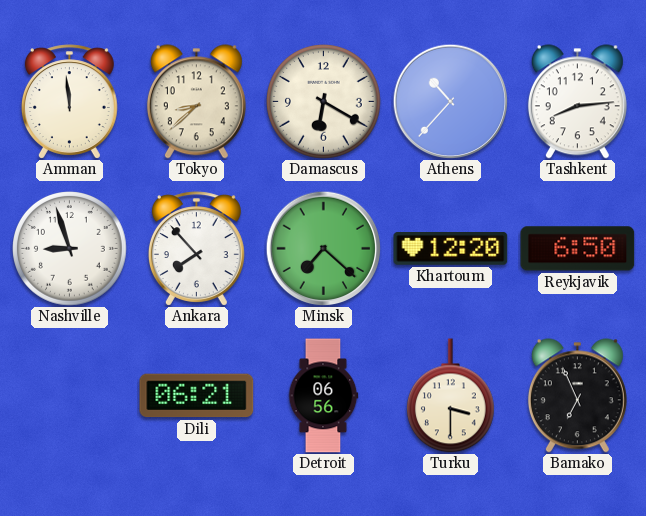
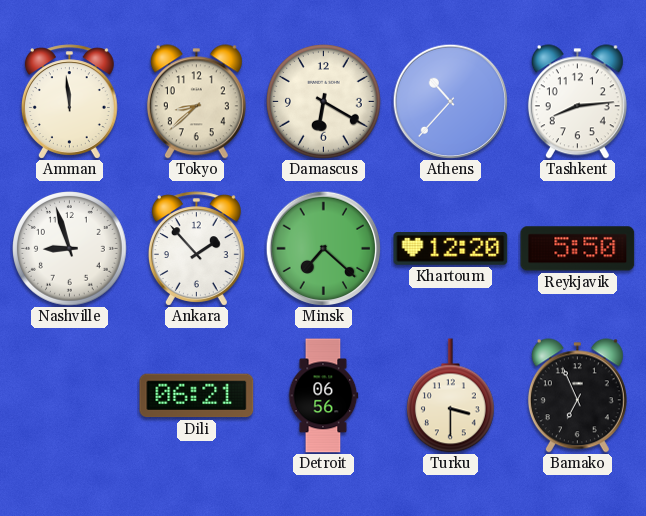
Ankara: 7:53 -> 1:53
Reykjavik: 6:50 -> 5:50
